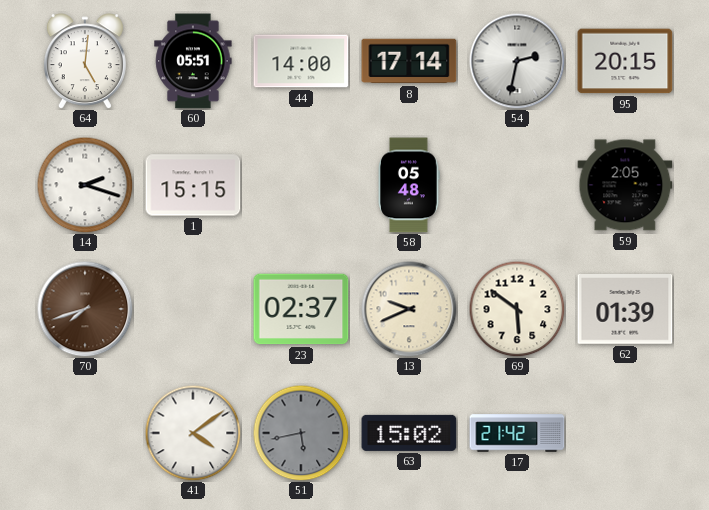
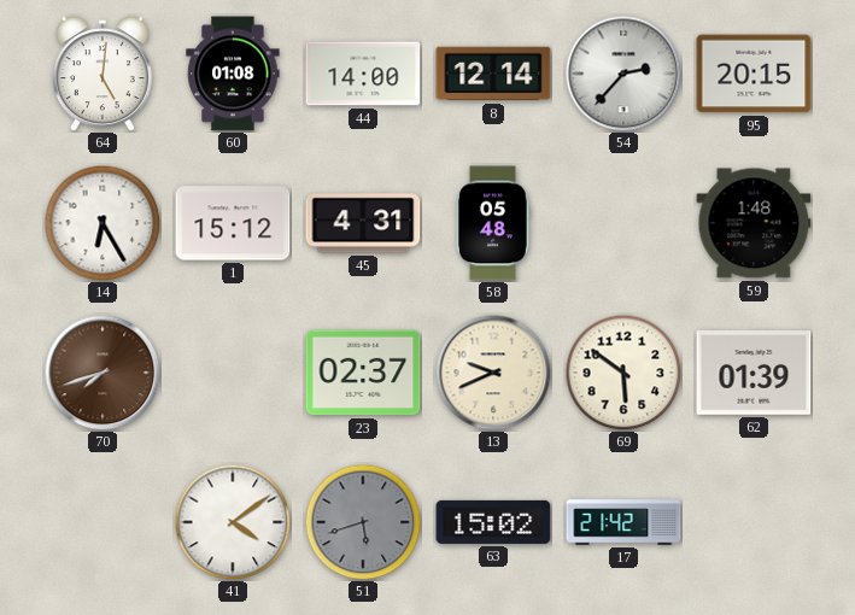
60: 05:51 -> 01:08
8: 17:14 -> 12:14
54: 2:32 -> 2:37
14: 2:18 -> 6:25
1: 15:15 -> 15:12
45: none -> 4:31
59: 2:05 -> 1:48
51: 5:43 -> 5:42
